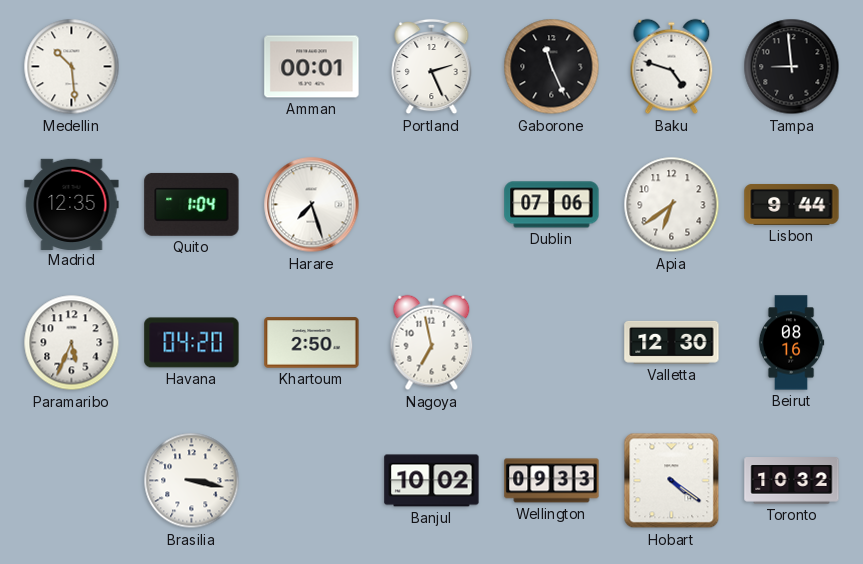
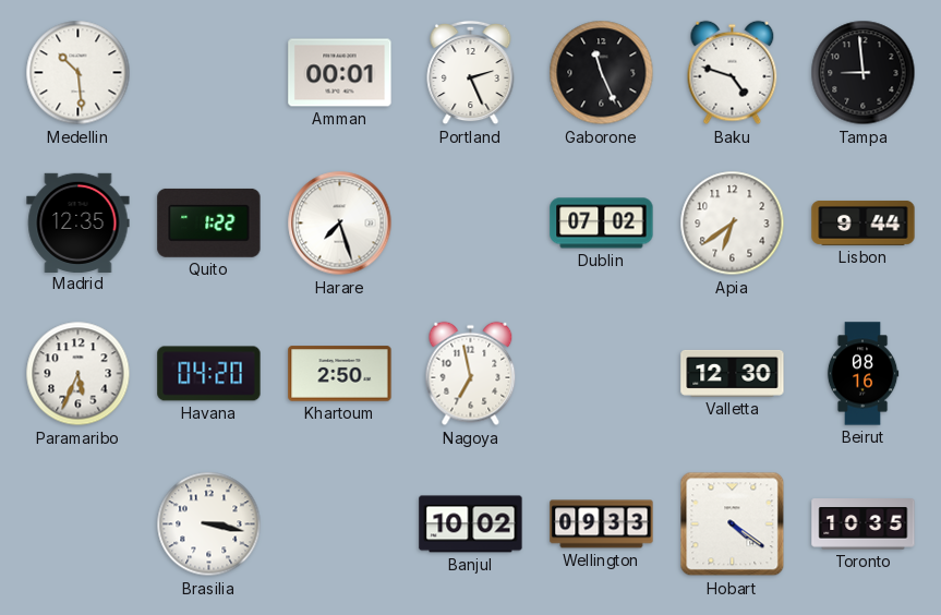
Quito: 1:04 -> 1:22
Dublin: 07:06 -> 07:02
Toronto: 10:32 -> 10:35
